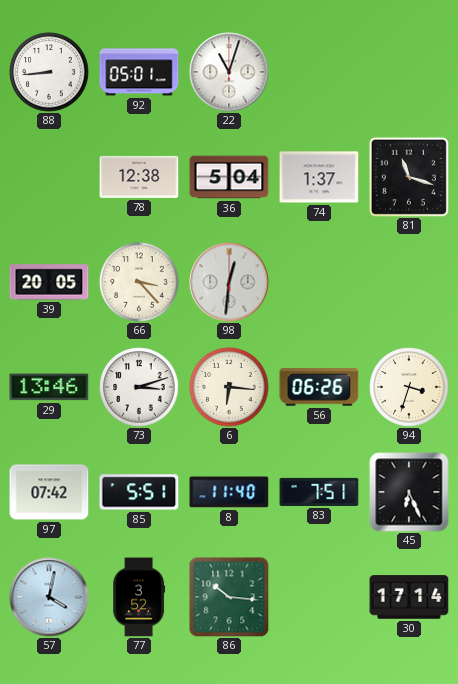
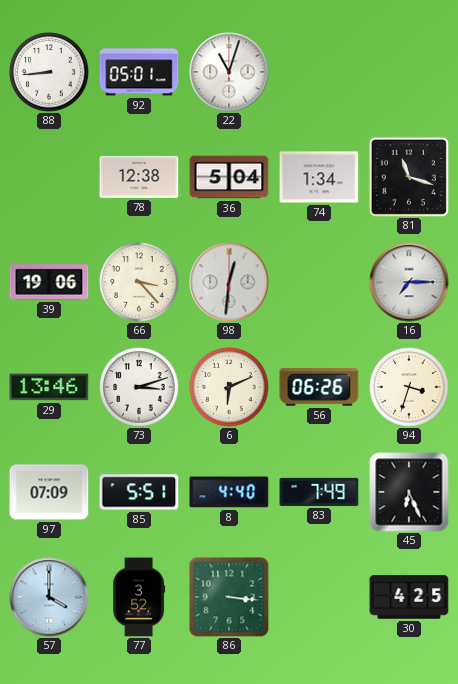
74: 1:37 -> 1:34
39: 20:05 -> 19:06
16: none -> 7:15
6: 6:16 -> 6:11
97: 07:42 -> 07:09
8: 11:40 -> 4:40
83: 7:51 -> 7:49
57: 4:02 -> 4:00
86: 10:16 -> 3:16
30: 17:14 -> 4:25
